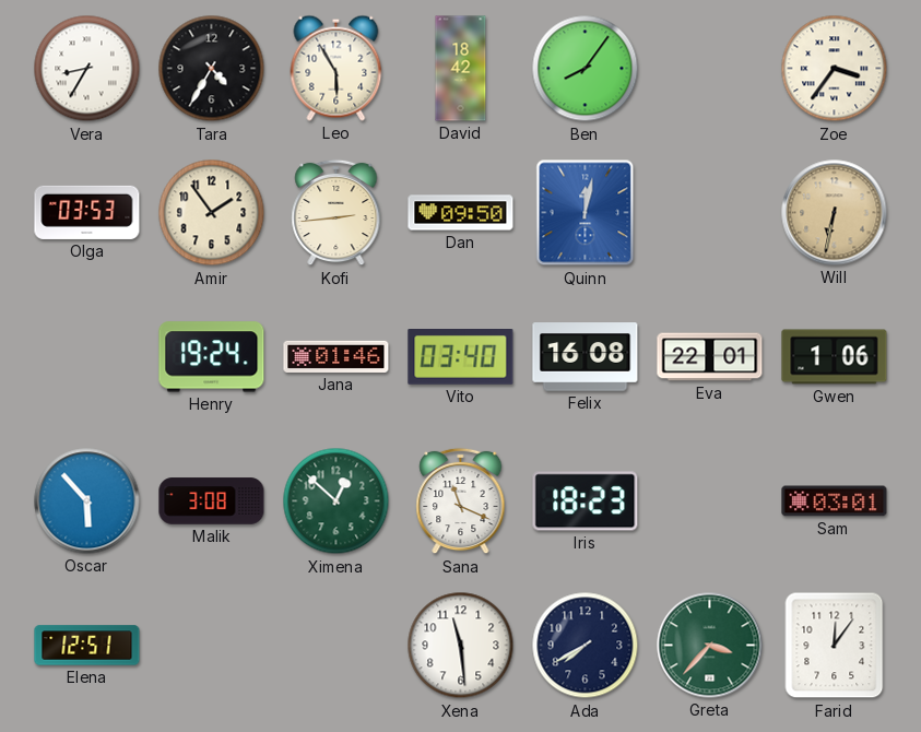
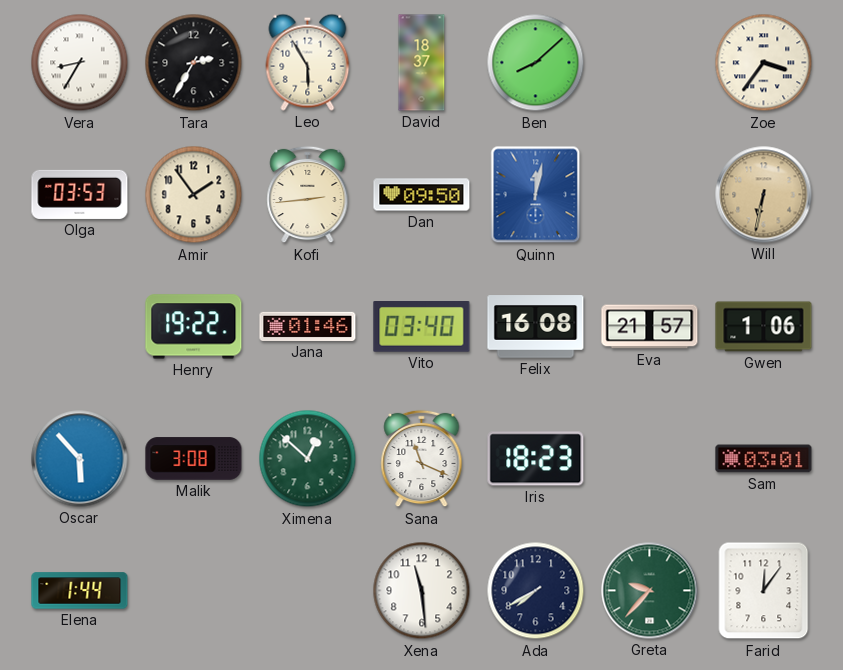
Tara: 4:35 -> 2:35
David: 18:42 -> 18:37
Ben: 8:06 -> 8:08
Henry: 19:24 -> 19:22
Eva: 22:01 -> 21:57
Elena: 12:51 -> 1:44
Greta: 3:37 -> 9:37
